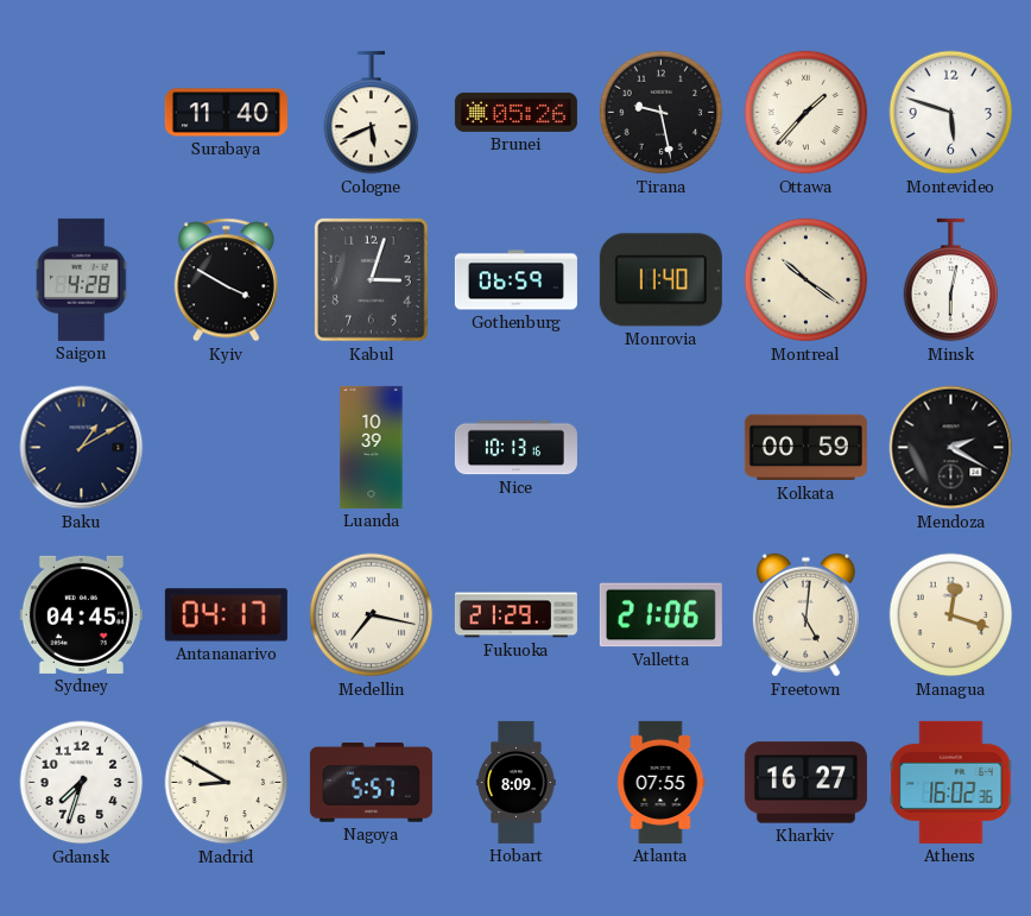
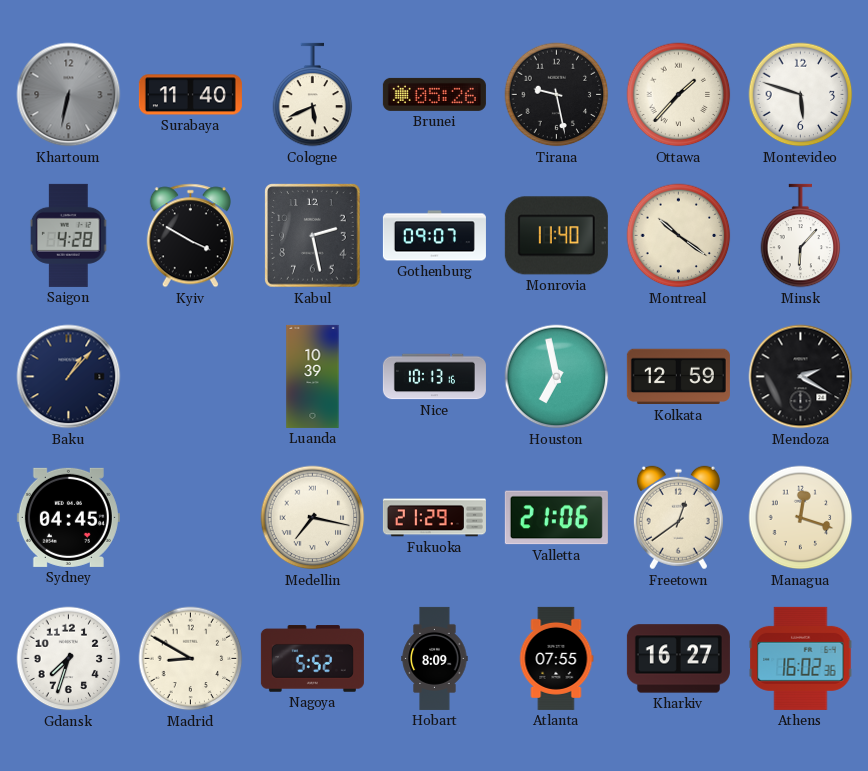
Khartoum: none -> 6:32
Kabul: 3:03 -> 2:28
Gothenburg: 06:59 -> 09:07
Minsk: 6:02 -> 6:07
Baku: 1:10 -> 1:07
Houston: none -> 6:58
Kolkata: 00:59 -> 12:59
Antananarivo: 04:17 -> none
Freetown: 5:01 -> 12:39
Nagoya: 5:57 -> 5:52
